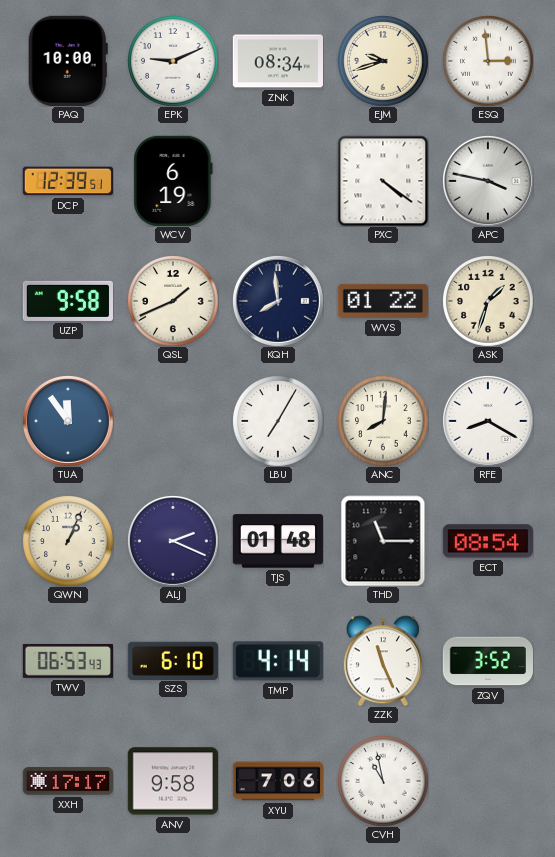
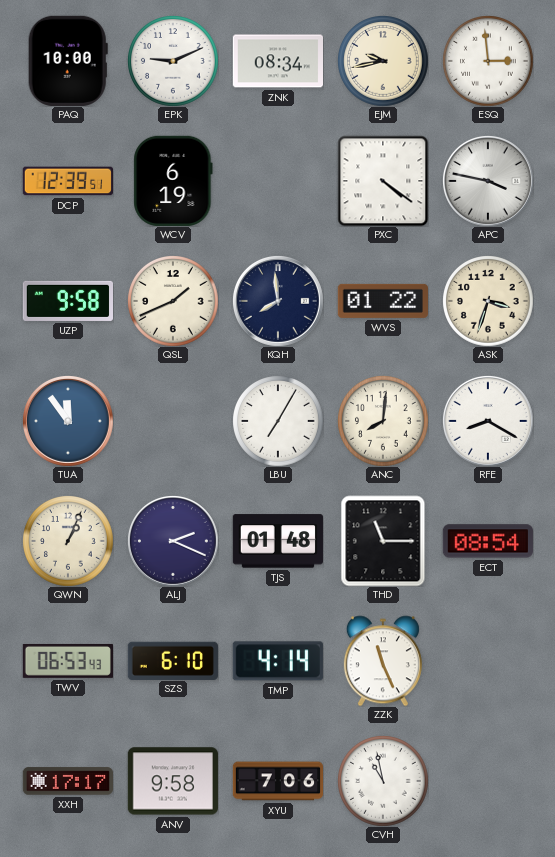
EJM: 9:42 -> 9:43
ASK: 1:33 -> 3:33
ZQV: 3:52 -> none
